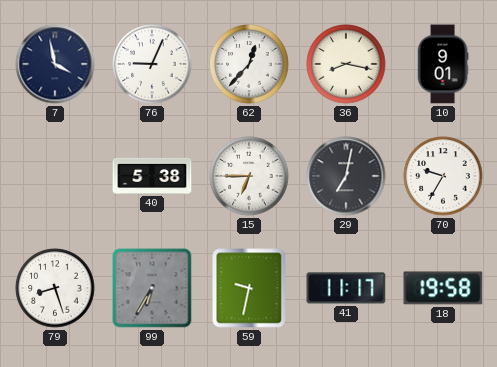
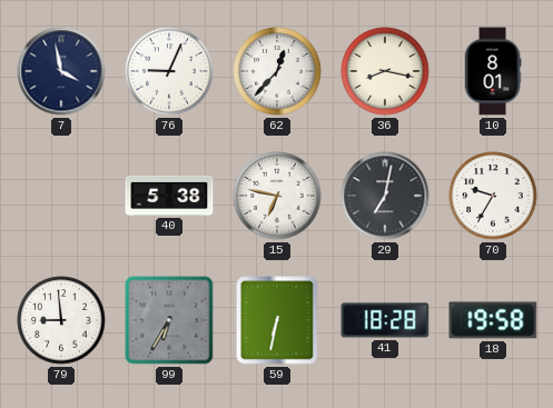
10: 9:01 -> 8:01
15: 6:45 -> 6:47
79: 8:27 -> 8:59
59: 9:32 -> 6:32
41: 11:17 -> 18:28
